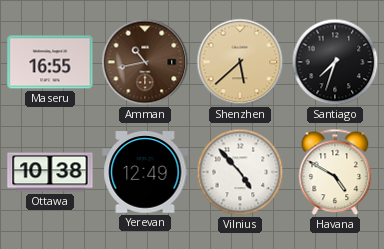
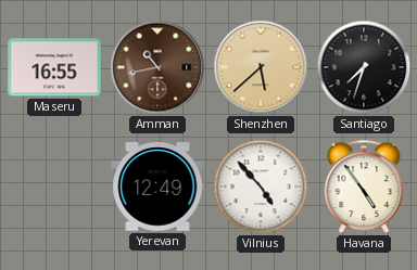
Ottawa: 10:38 -> none
Havana: 4:50 -> 4:54
